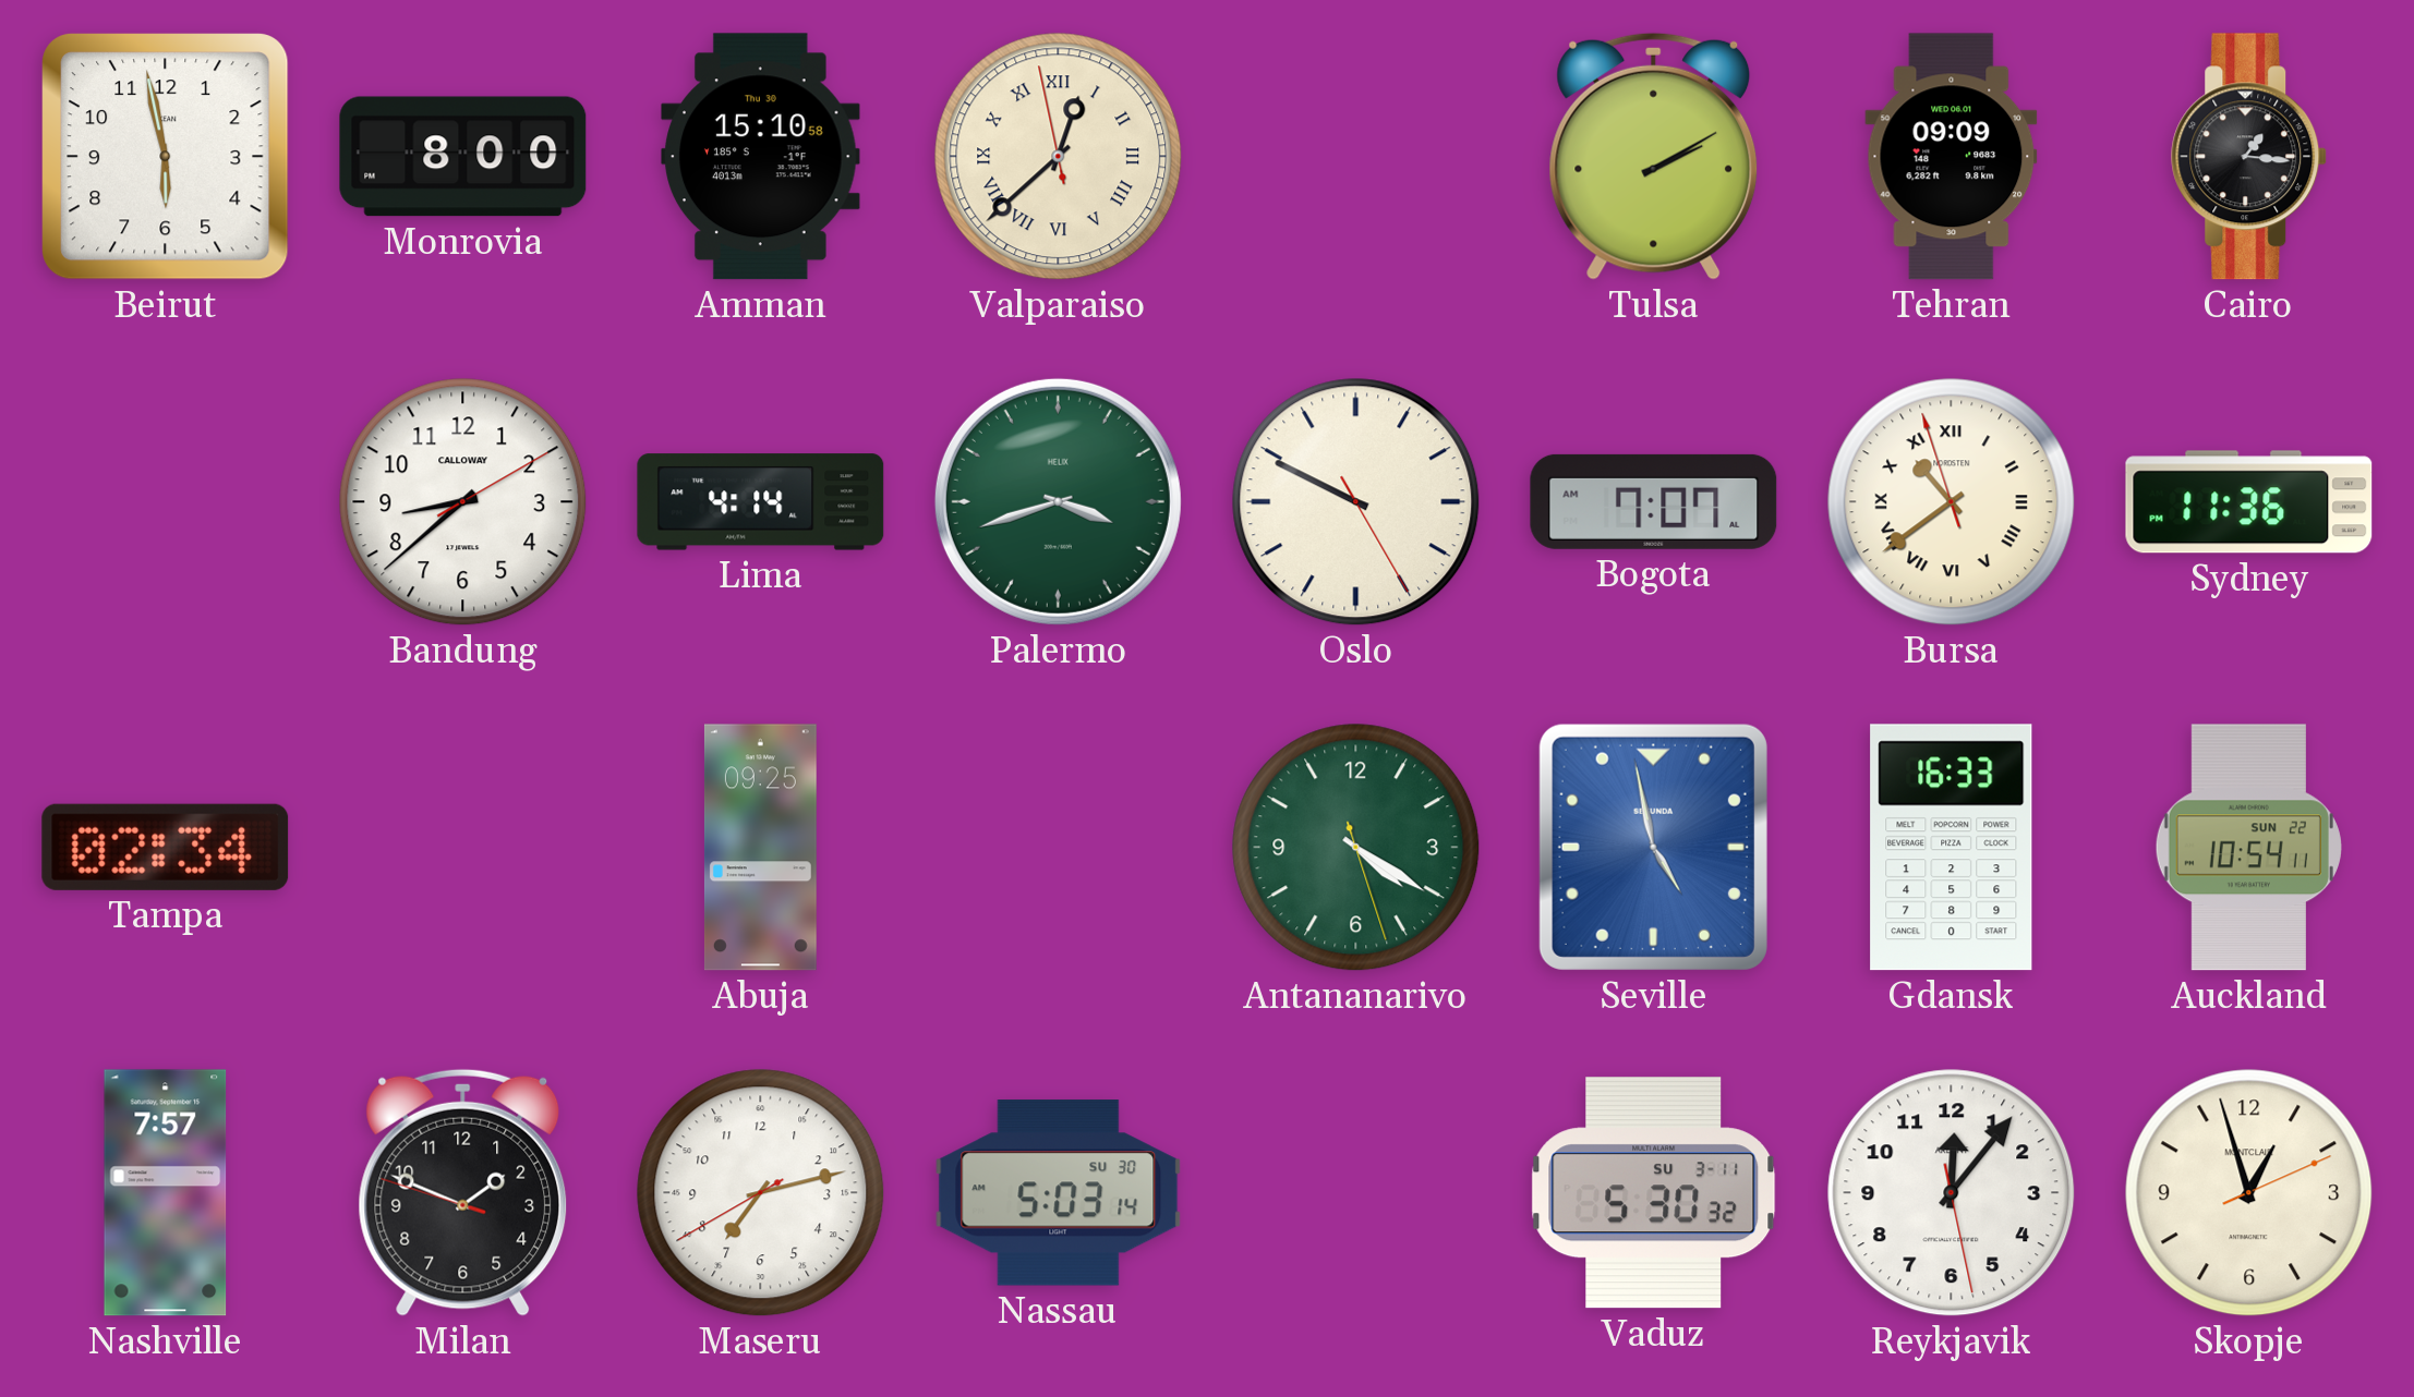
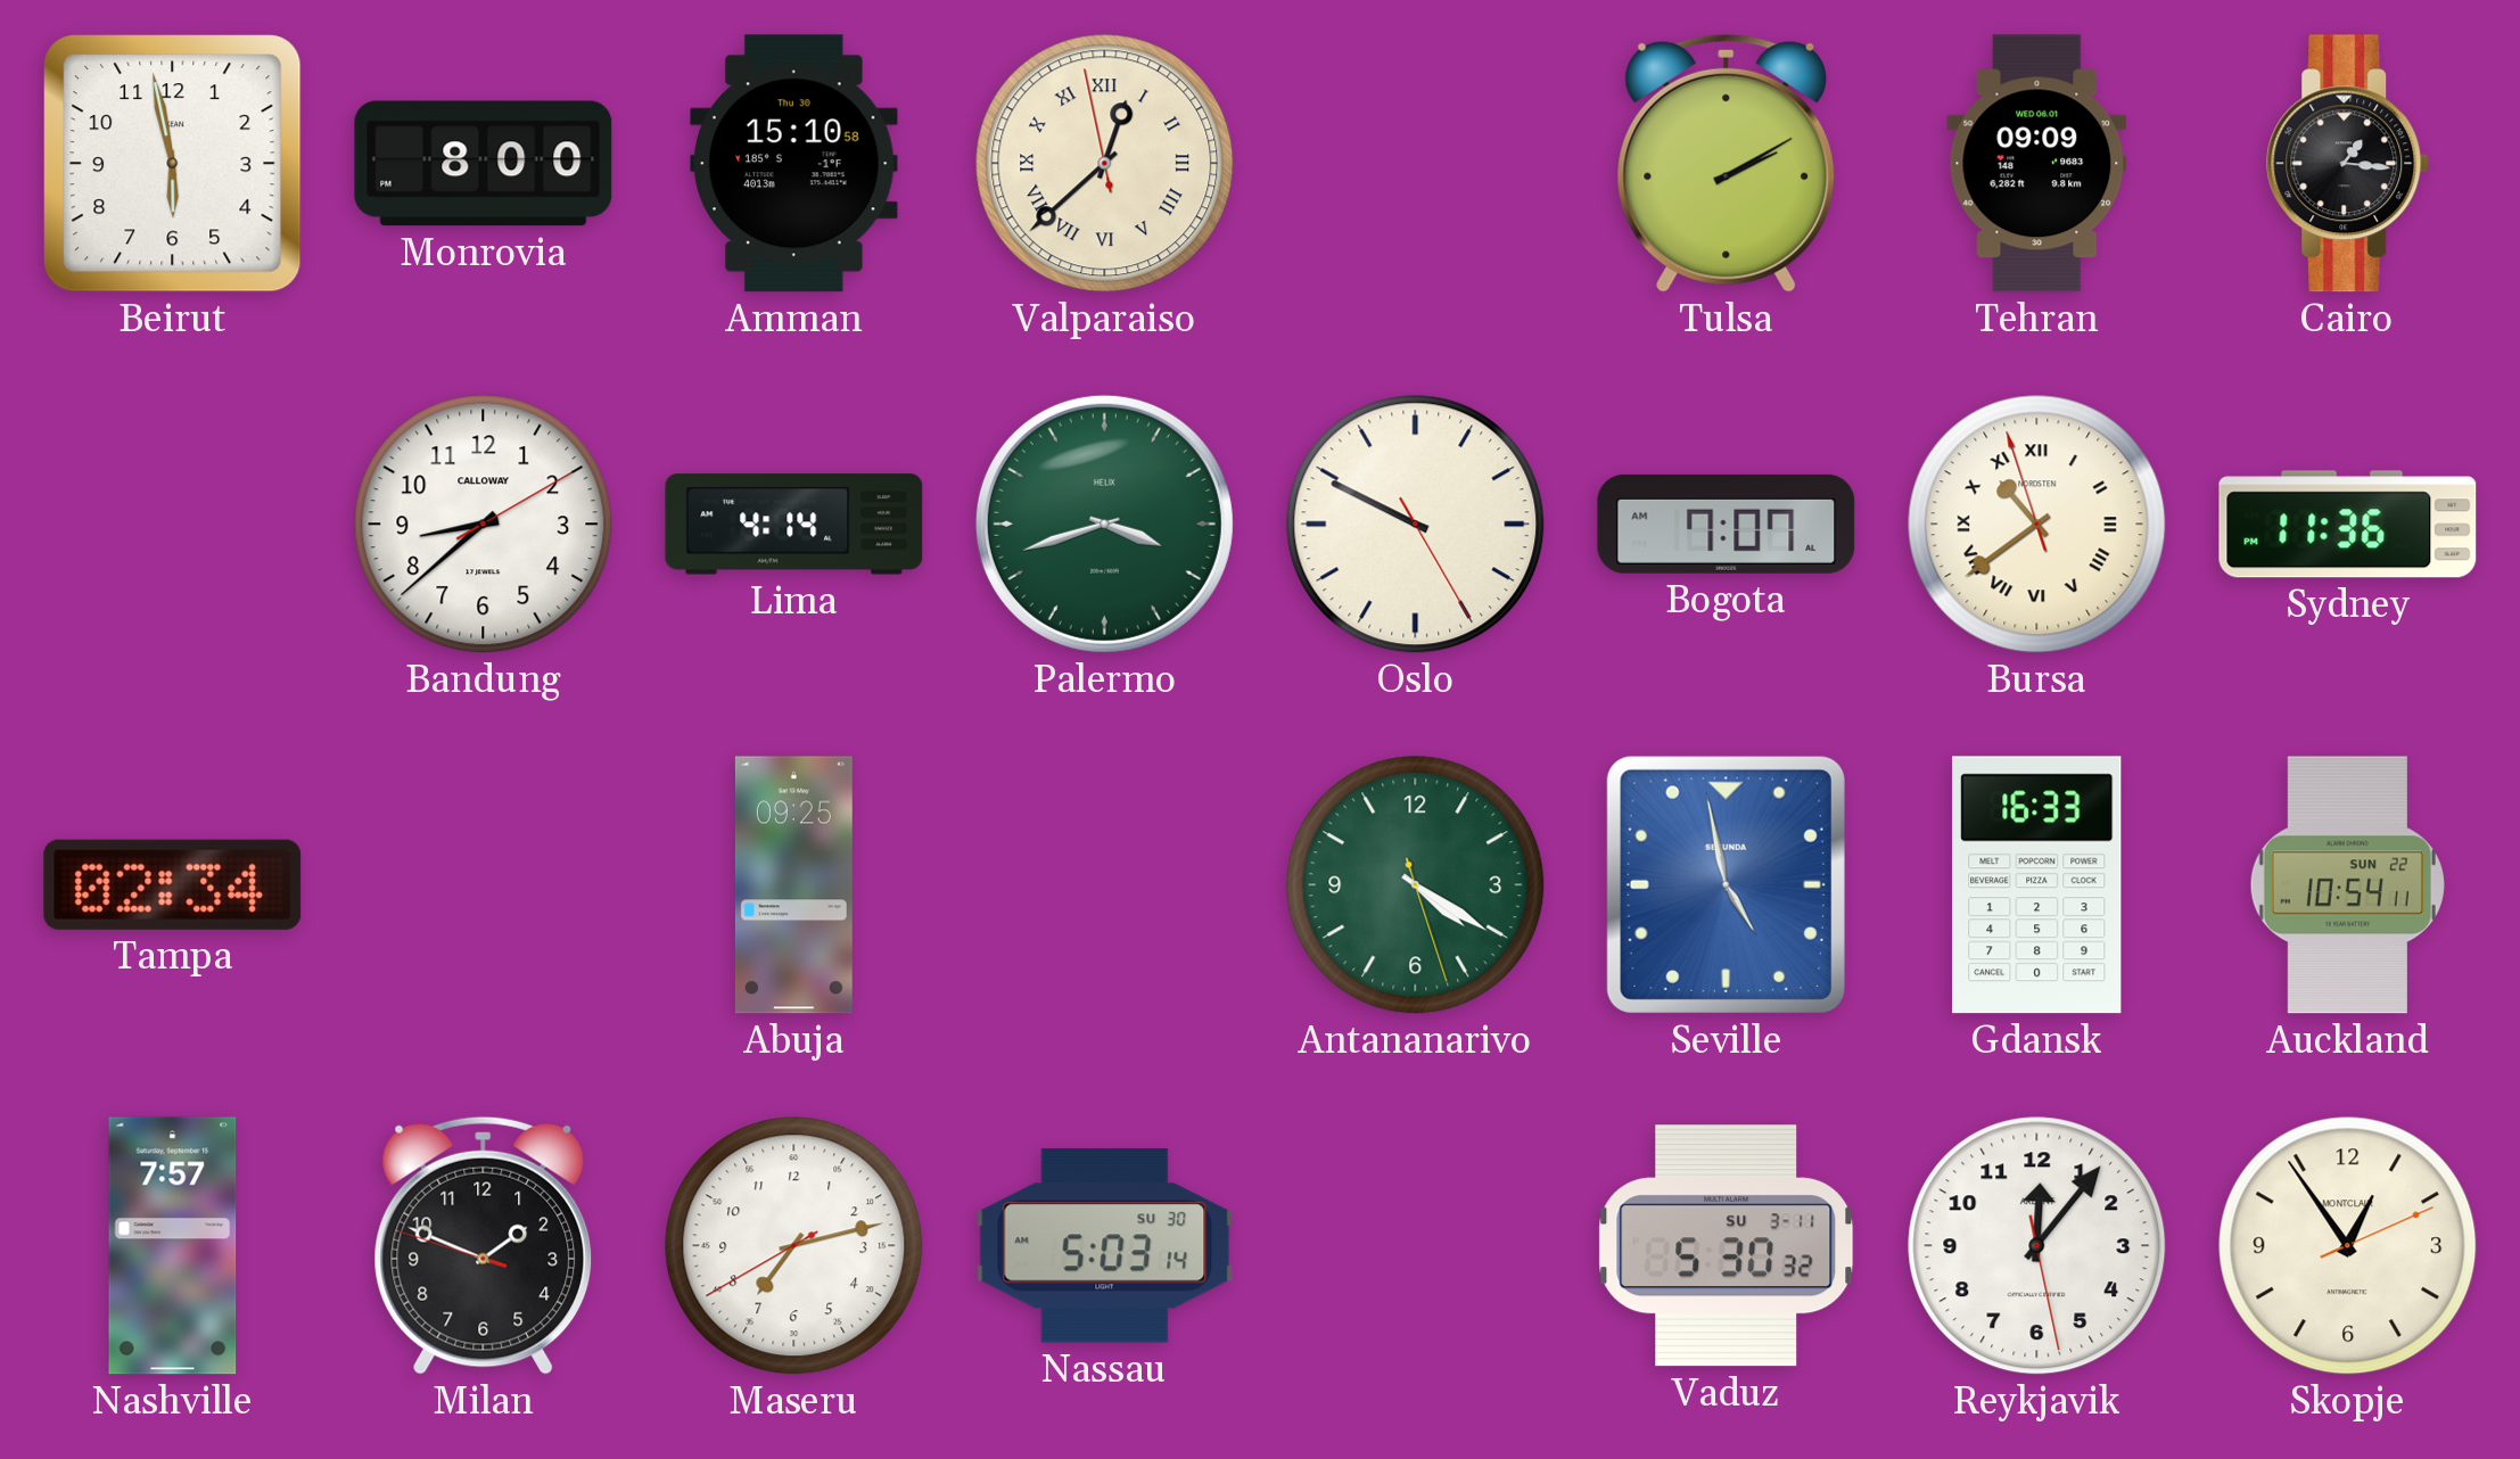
Skopje: 12:57 -> 12:54
